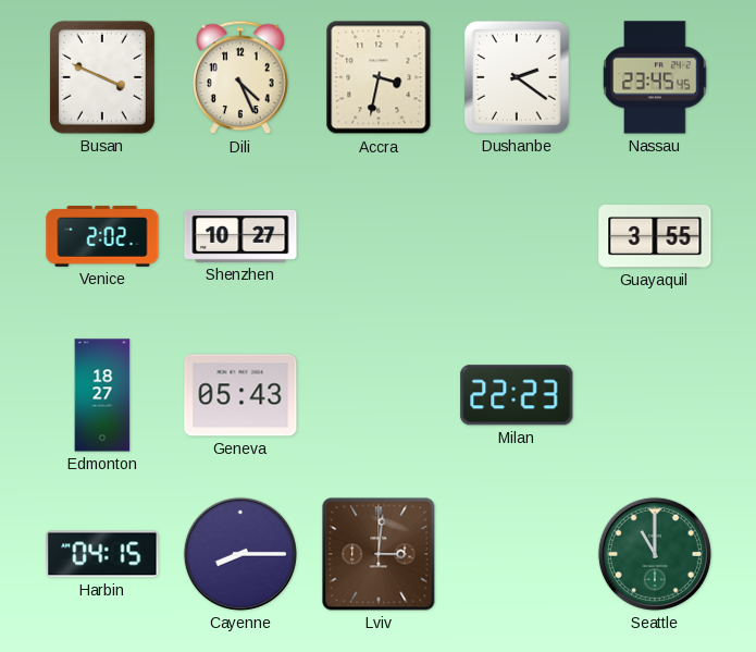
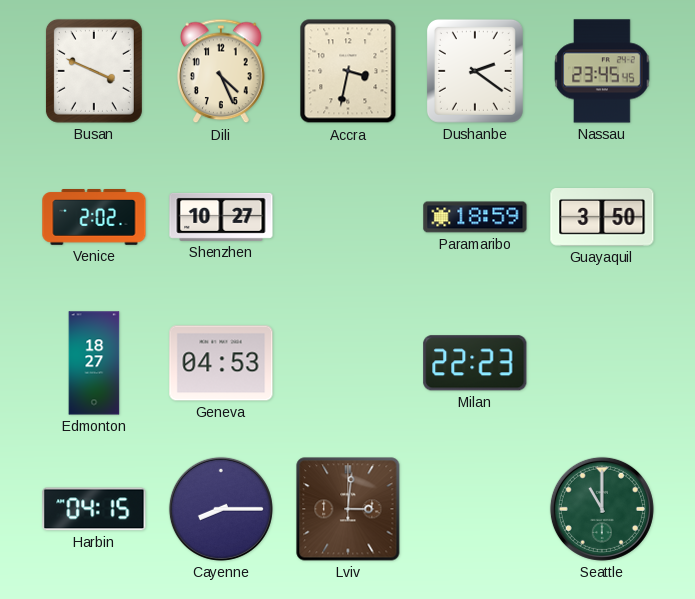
Paramaribo: none -> 18:59
Guayaquil: 3:55 -> 3:50
Geneva: 05:43 -> 04:53
